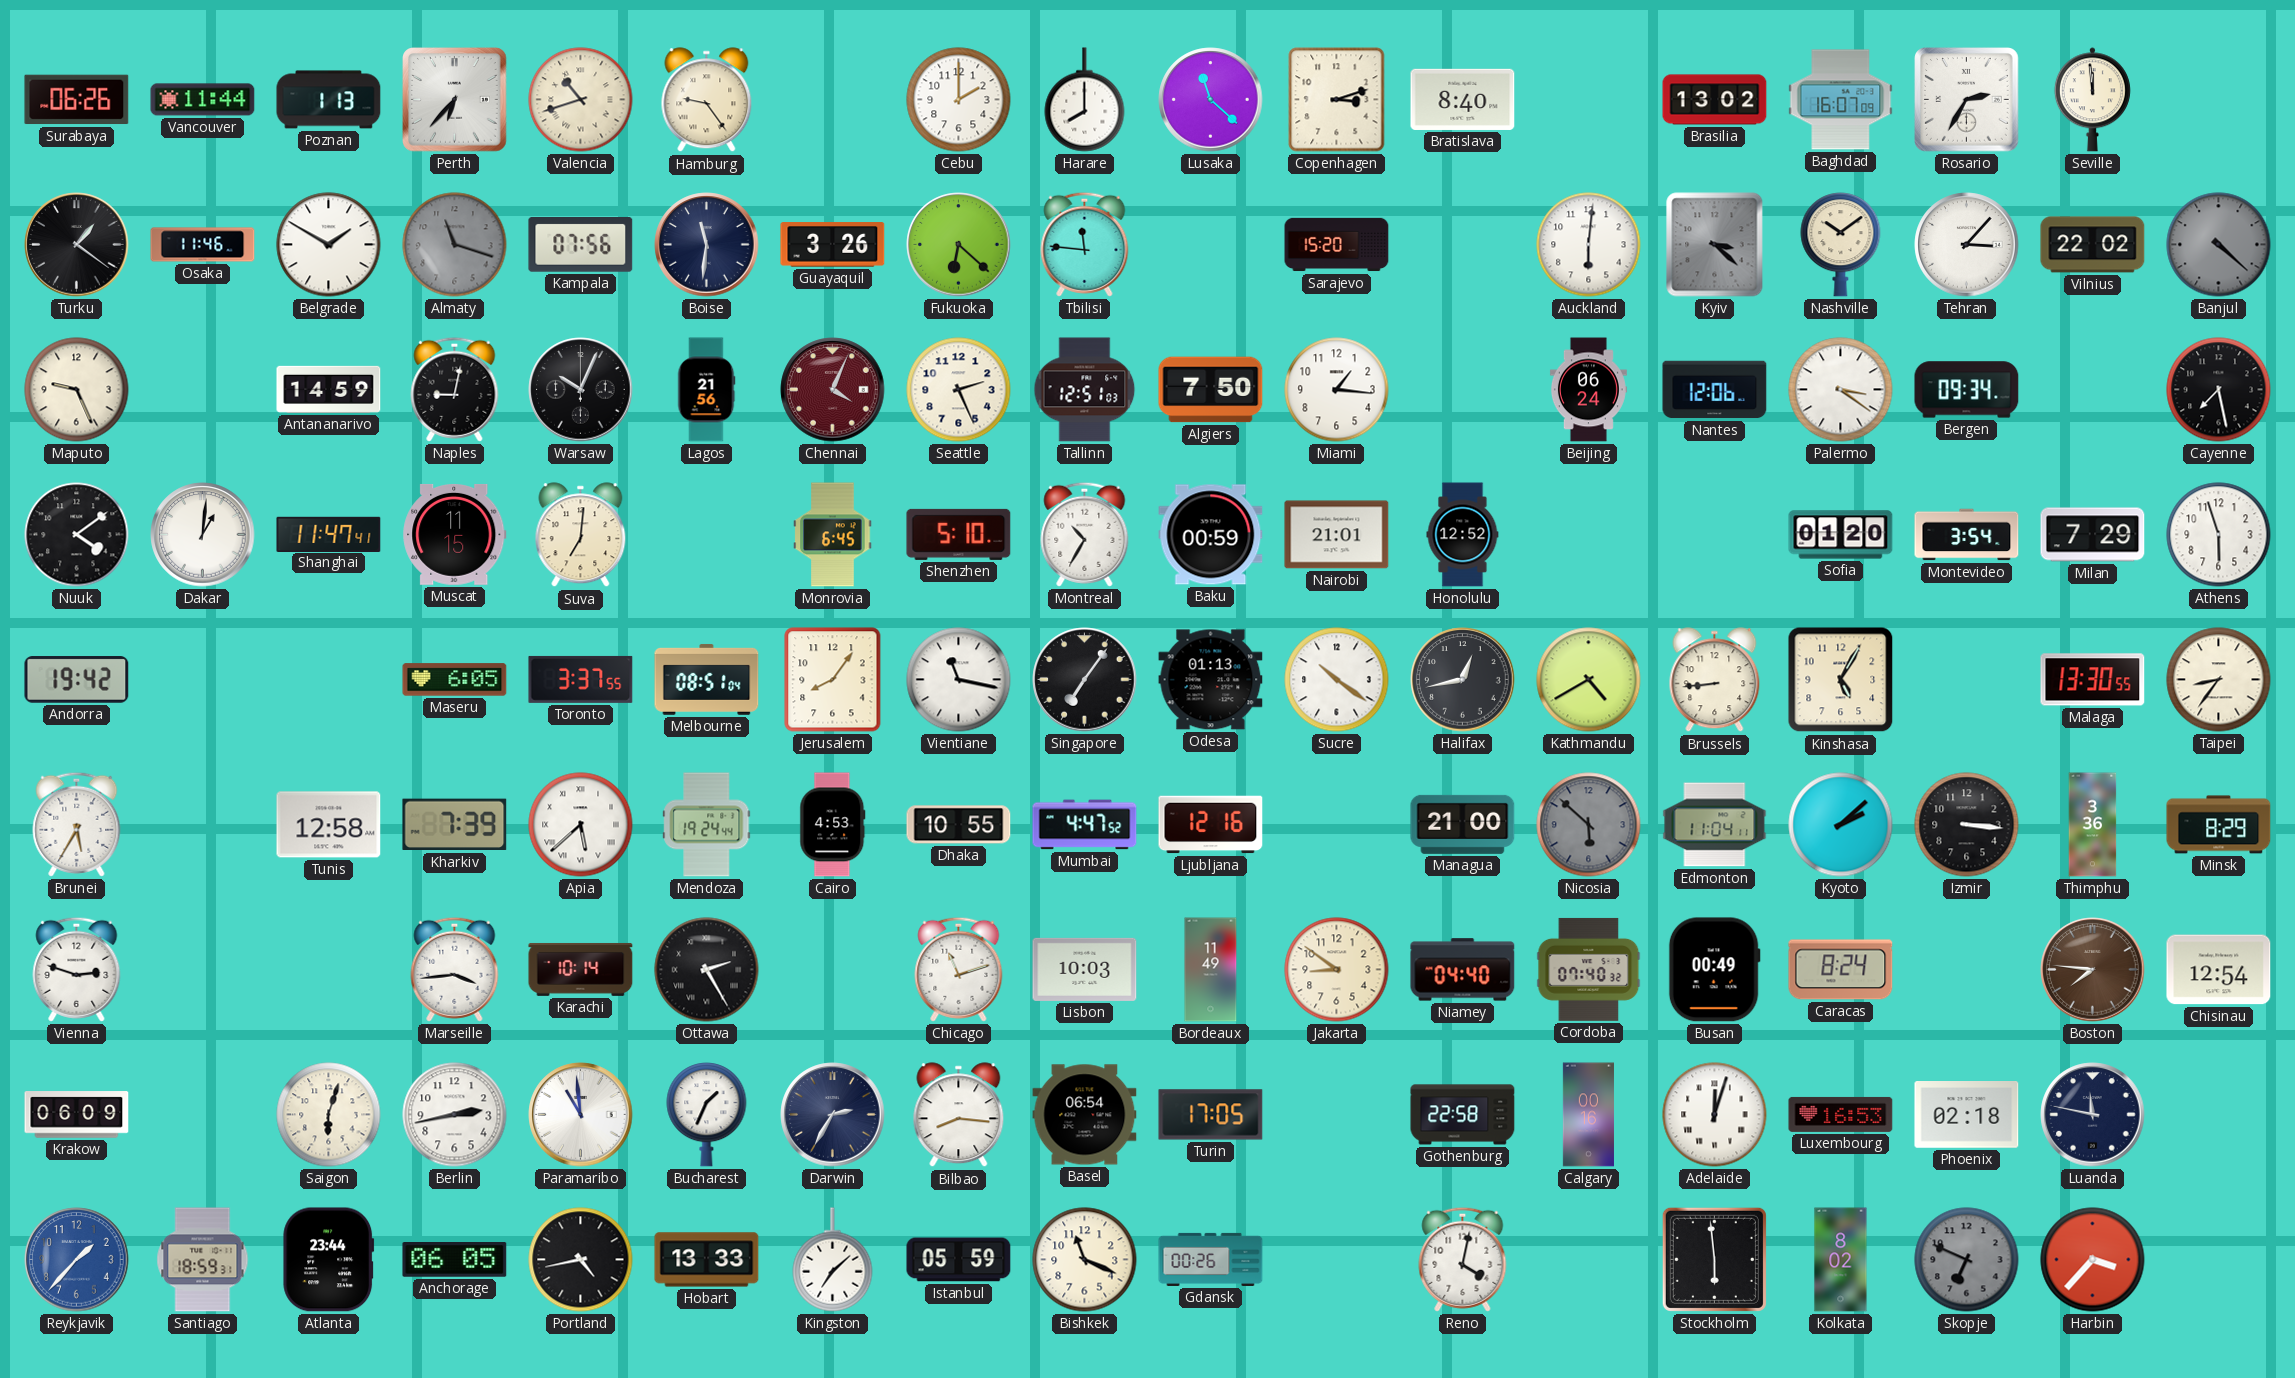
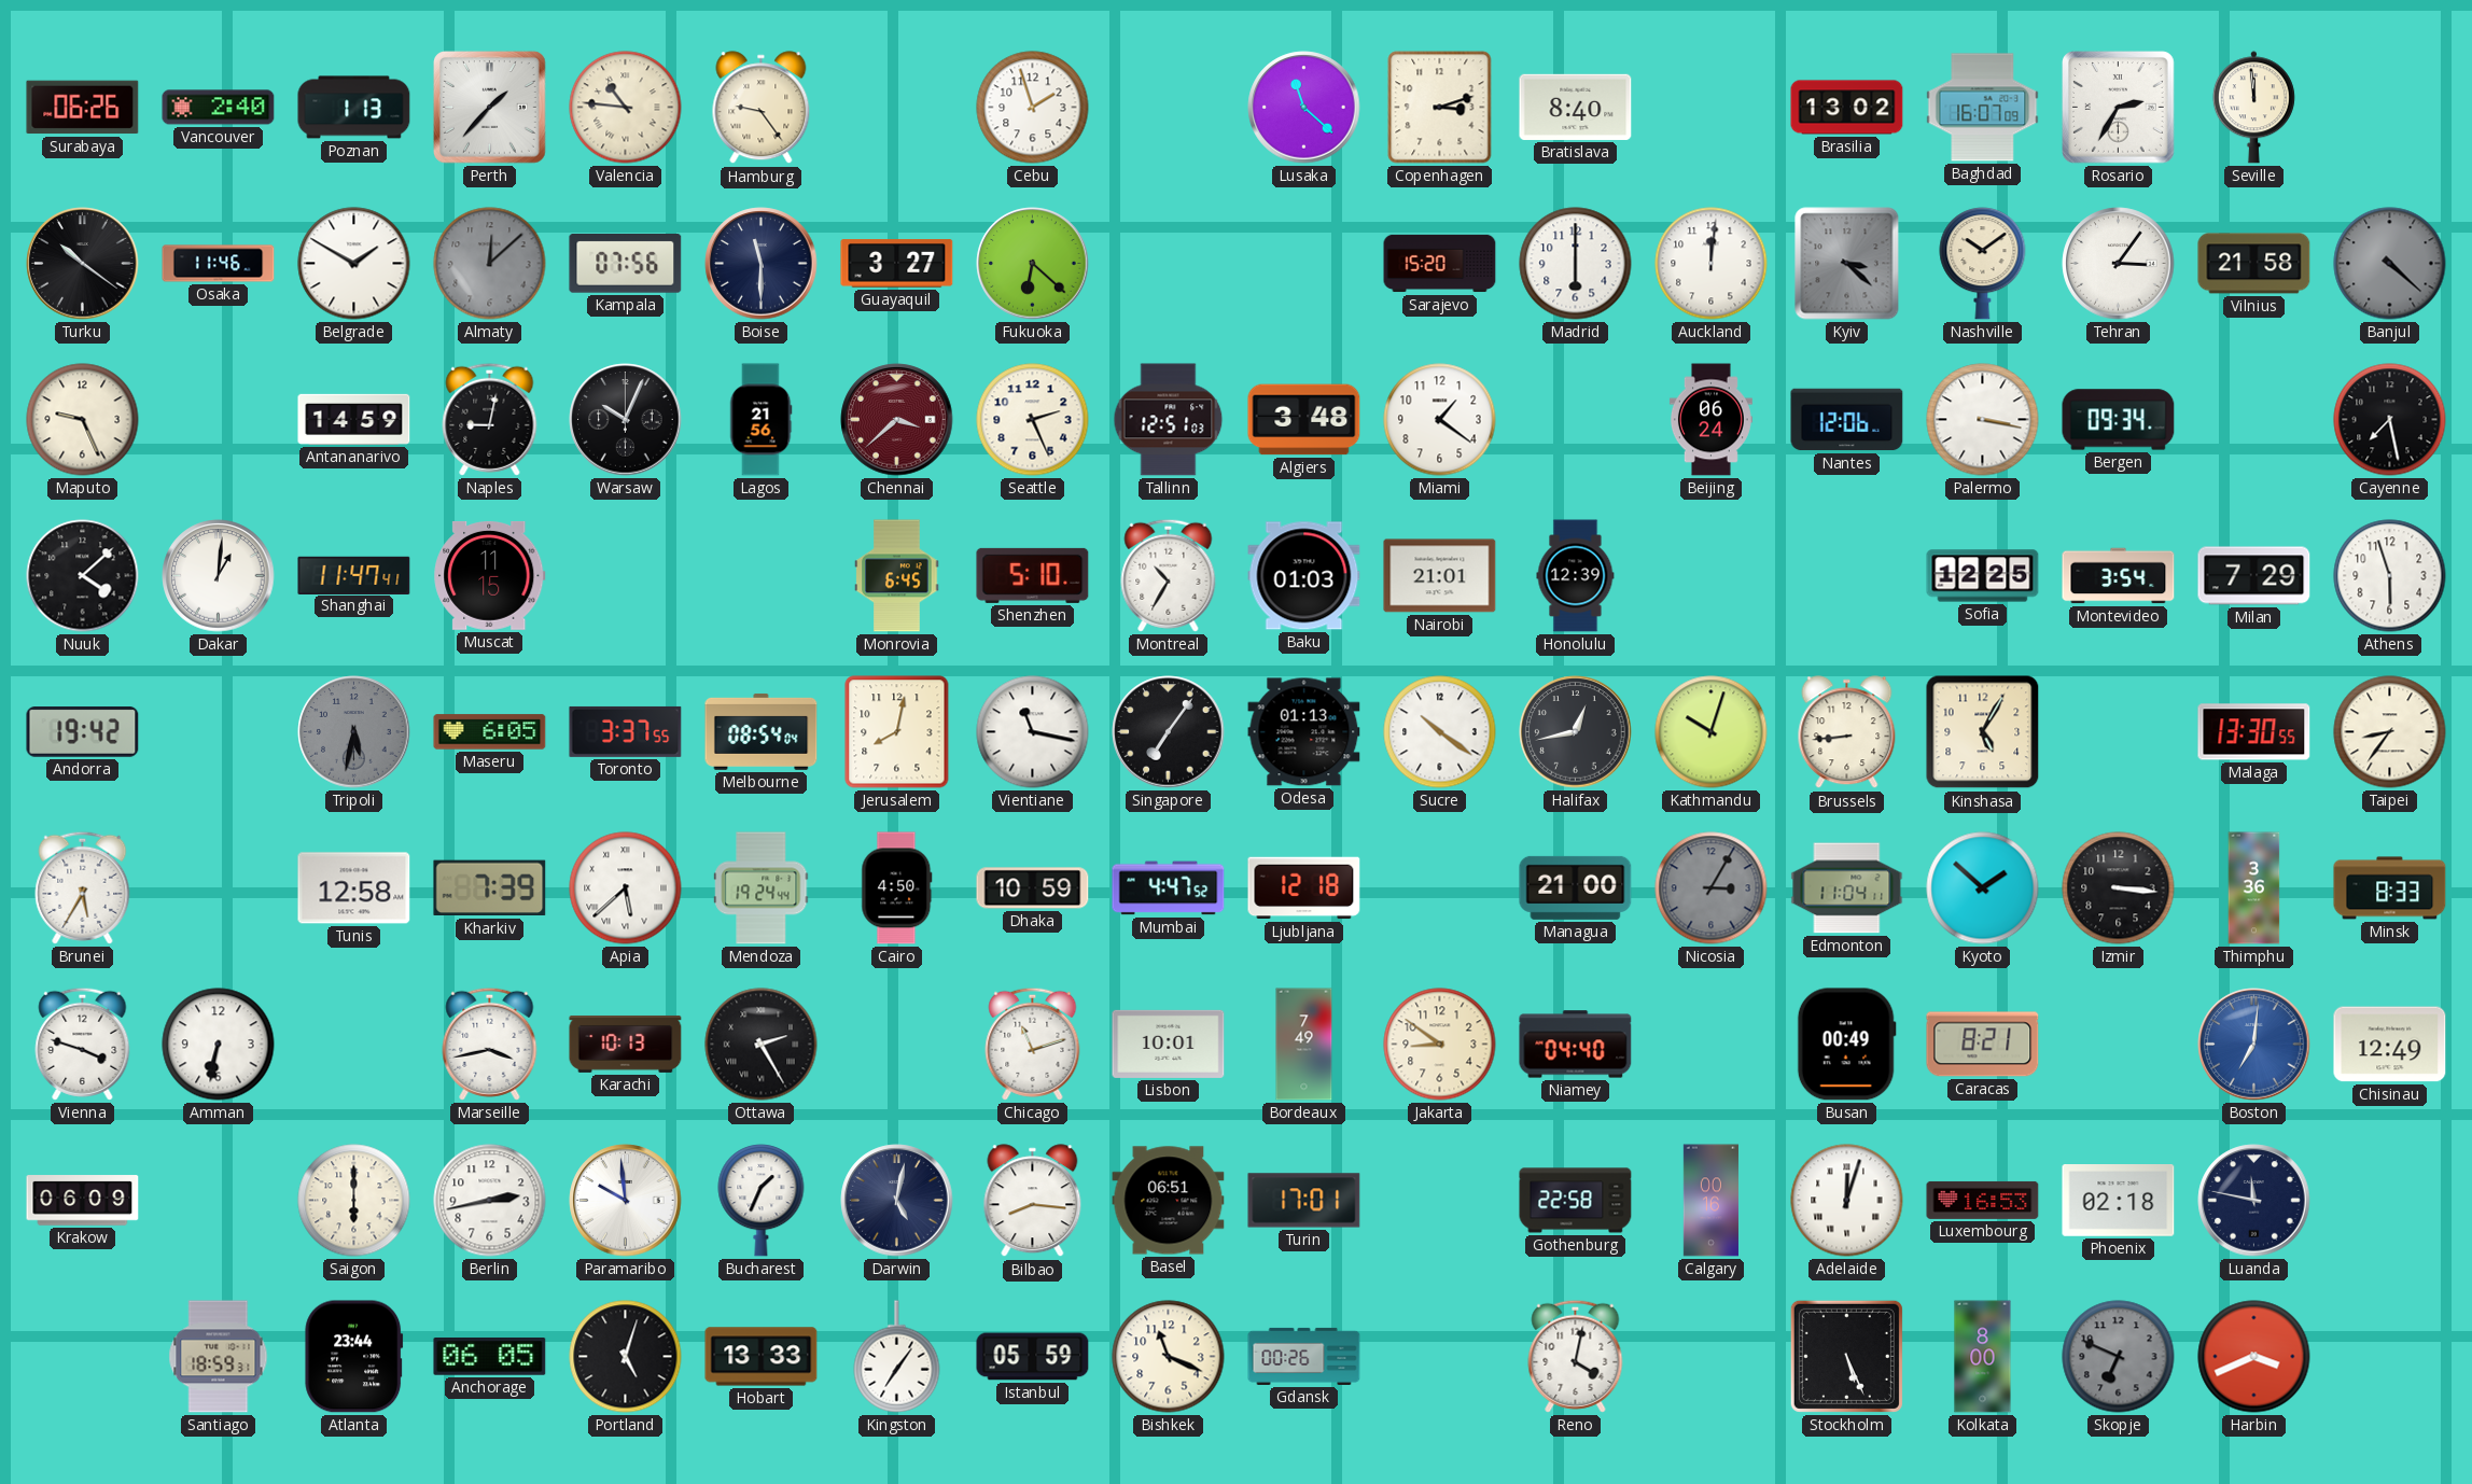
Vancouver: 11:44 -> 2:40
Perth: 6:37 -> 1:37
Valencia: 10:42 -> 10:46
Cebu: 2:00 -> 1:57
Harare: 8:00 -> none
Turku: 1:21 -> 10:21
Almaty: 11:18 -> 12:08
Boise: 11:31 -> 11:30
Guayaquil: 3:26 -> 3:27
Tbilisi: 11:46 -> none
Madrid: none -> 6:00
Auckland: 6:01 -> 12:01
Tehran: 3:07 -> 3:06
Vilnius: 22:02 -> 21:58
Chennai: 4:04 -> 3:38
Algiers: 7:50 -> 3:48
Miami: 1:16 -> 1:21
Palermo: 3:21 -> 3:17
Nuuk: 4:09 -> 4:08
Suva: 7:01 -> none
Baku: 00:59 -> 01:03
Honolulu: 12:52 -> 12:39
Sofia: 01:20 -> 12:25
Tripoli: none -> 5:32
Melbourne: 08:51 -> 08:54
Jerusalem: 8:06 -> 8:02
Kathmandu: 4:40 -> 10:03
Cairo: 4:53 -> 4:50
Dhaka: 10:55 -> 10:59
Ljubljana: 12:16 -> 12:18
Nicosia: 5:52 -> 3:05
Kyoto: 2:08 -> 1:52
Minsk: 8:29 -> 8:33
Vienna: 2:48 -> 3:48
Amman: none -> 6:32
Marseille: 3:44 -> 3:43
Karachi: 10:14 -> 10:13
Lisbon: 10:03 -> 10:01
Bordeaux: 11:49 -> 7:49
Cordoba: 07:40 -> none
Caracas: 8:24 -> 8:21
Boston: 7:46 -> 7:01
Boston dial: brown -> blue
Chisinau: 12:54 -> 12:49
Saigon: 6:03 -> 6:00
Paramaribo: 10:59 -> 9:59
Darwin: 2:35 -> 5:02
Basel: 06:54 -> 06:51
Turin: 17:05 -> 17:01
Reykjavik: 1:37 -> none
Portland: 4:43 -> 5:03
Kingston: 7:08 -> 7:06
Stockholm: 5:59 -> 5:26
Kolkata: 8:02 -> 8:00
Harbin: 3:37 -> 3:41
